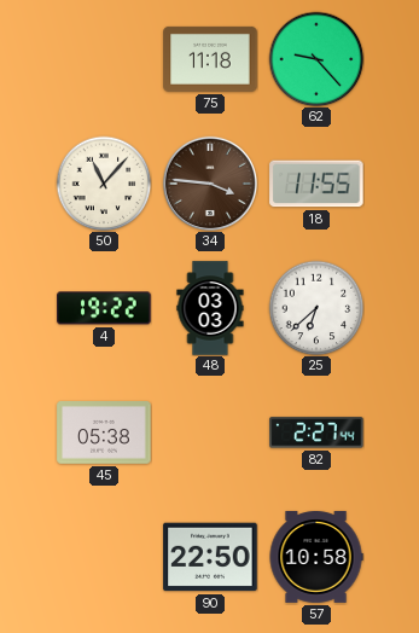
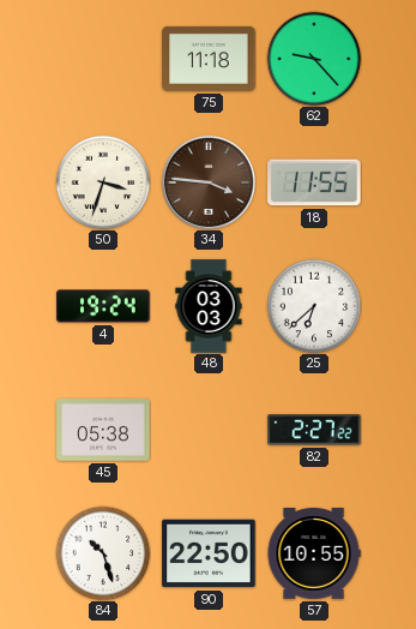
50: 11:07 -> 3:33
4: 19:22 -> 19:24
82: 2:27:44 -> 2:27:22
84: none -> 10:27
57: 10:58 -> 10:55
